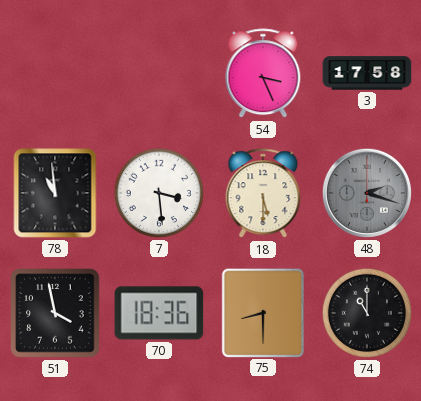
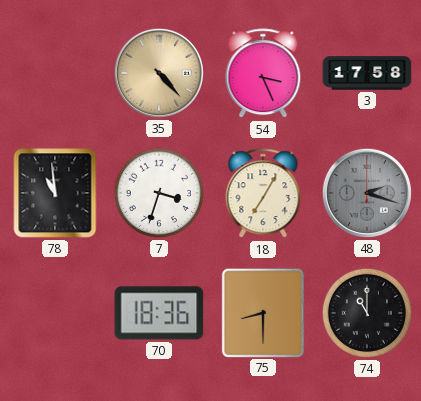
35: none -> 4:23
7: 3:29 -> 3:33
18: 5:30 -> 7:05
51: 3:58 -> none
